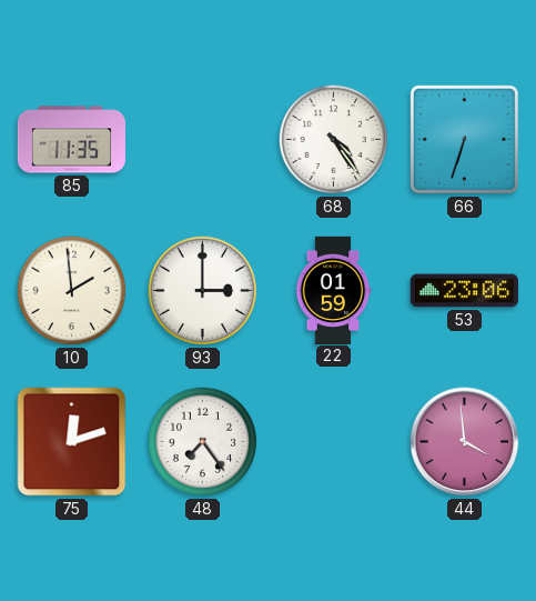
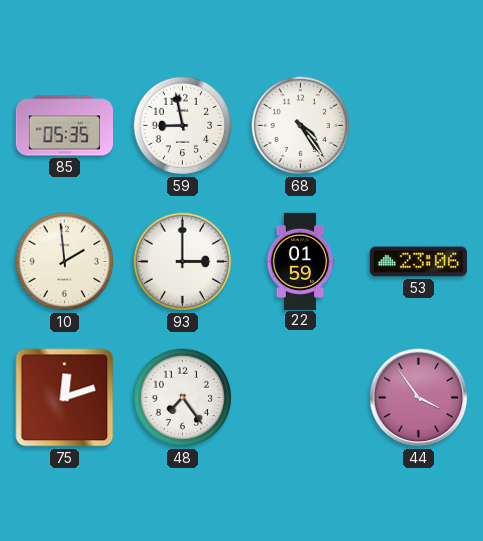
85: 11:35 -> 05:35
59: none -> 8:58
66: 6:33 -> none
44: 3:59 -> 3:54
